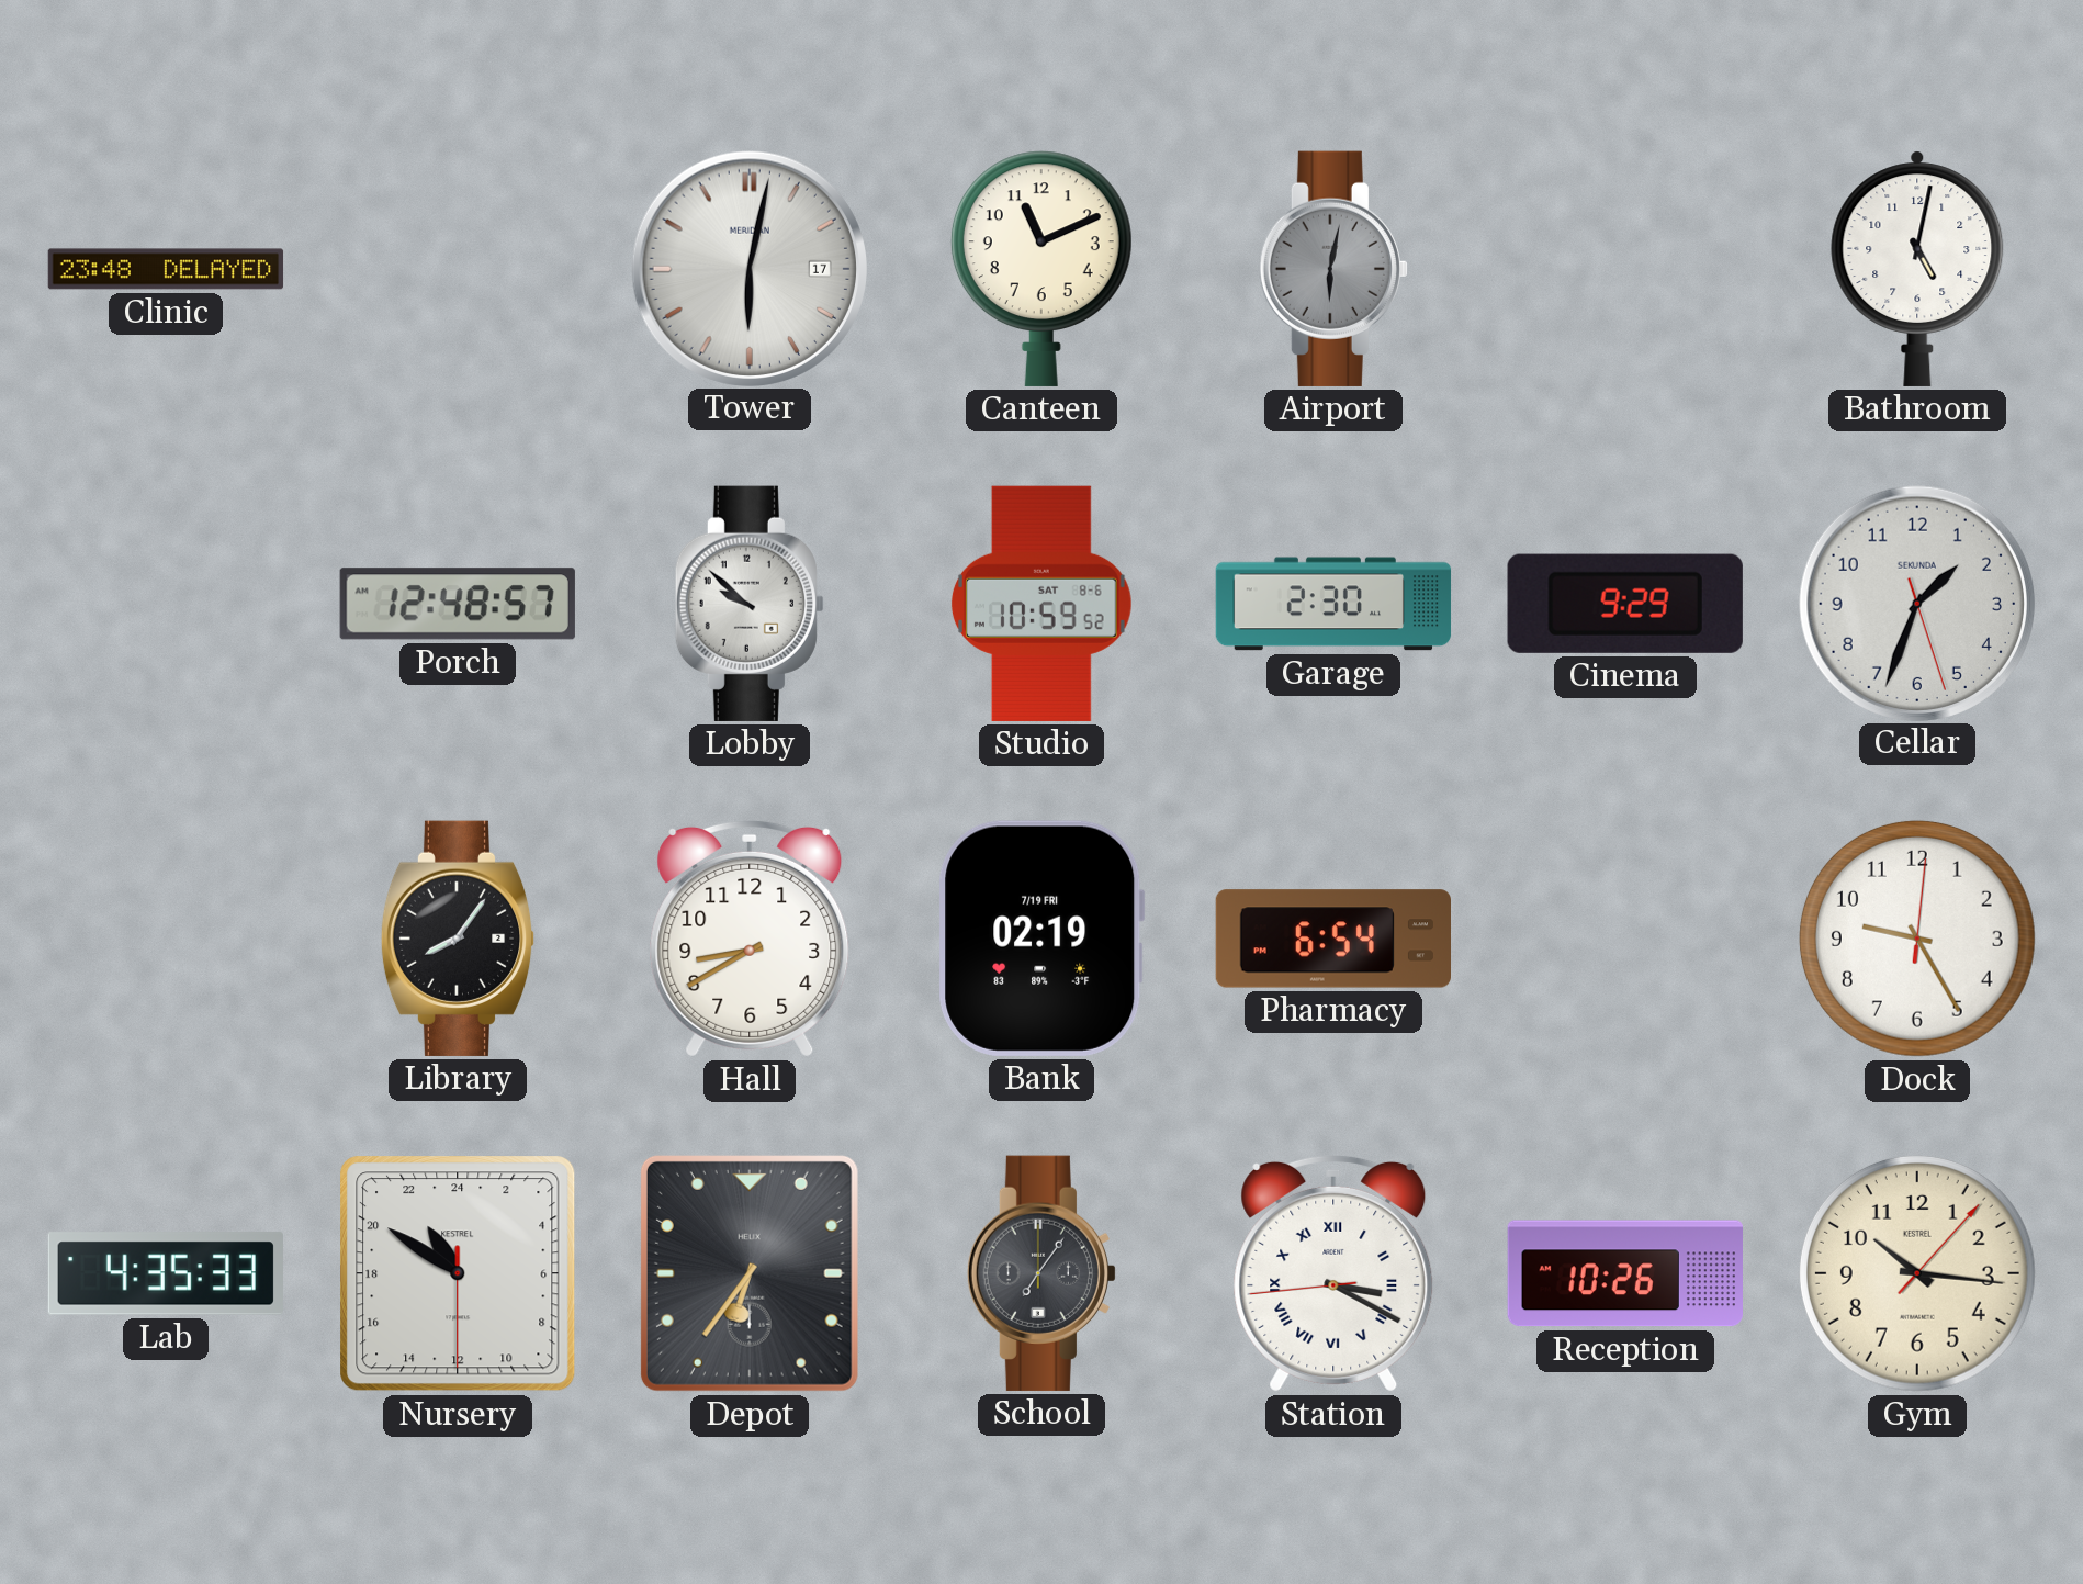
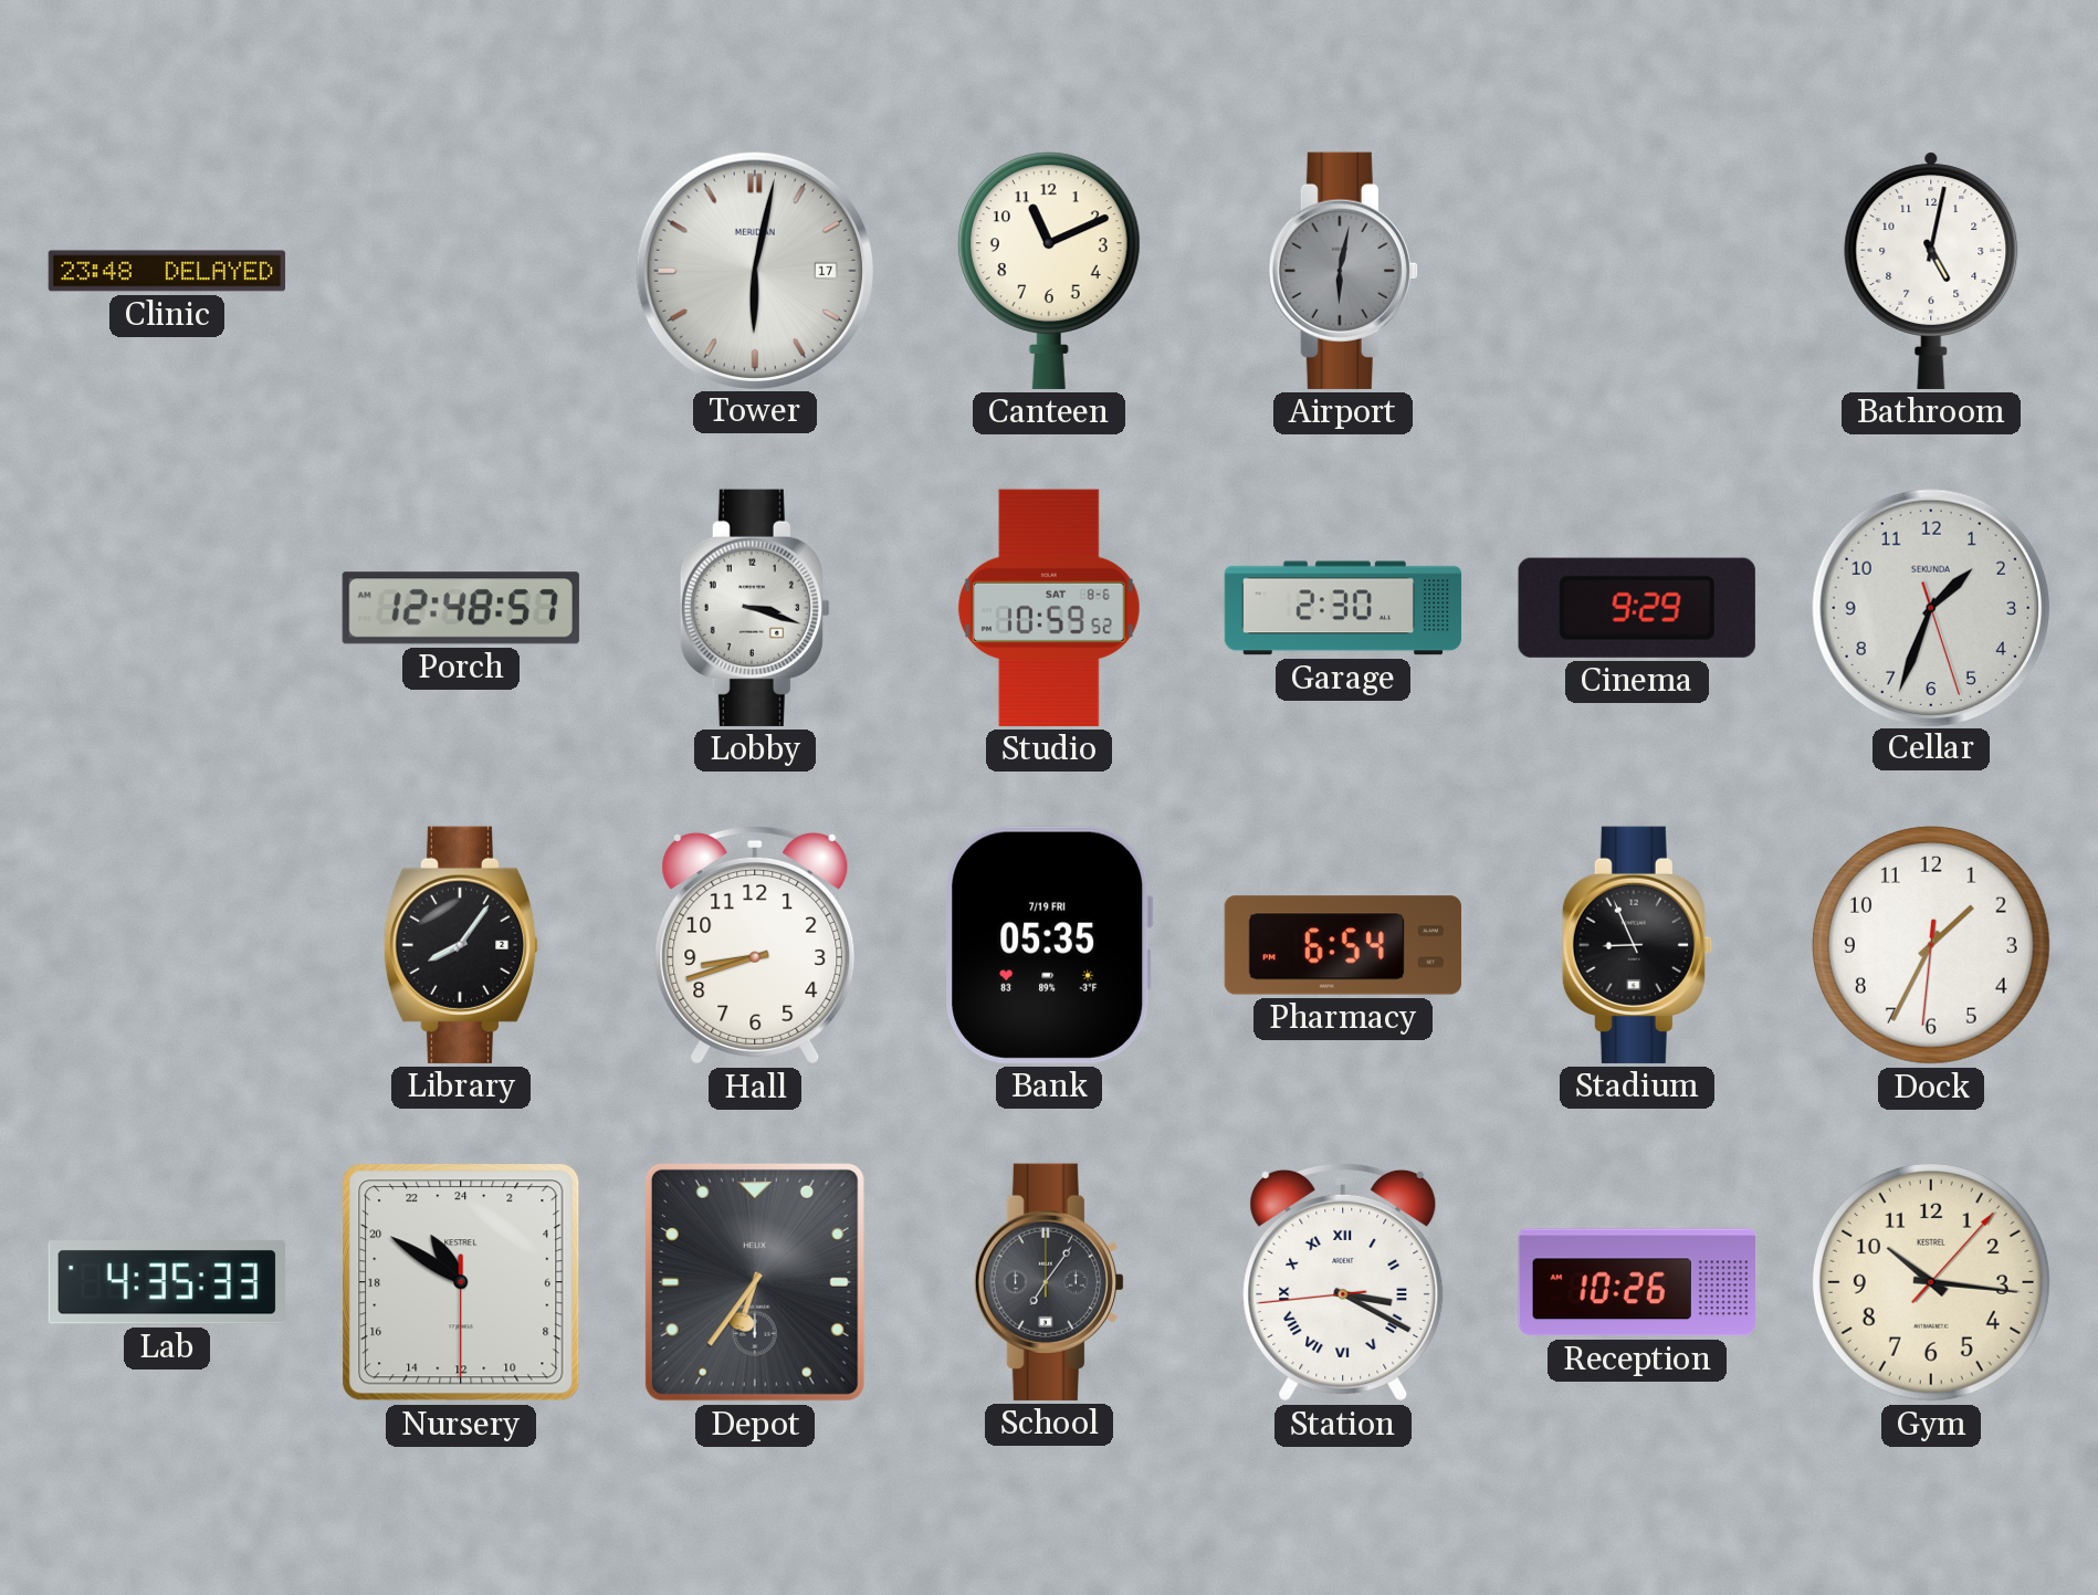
Lobby: 9:52 -> 3:18
Hall: 8:40 -> 8:42
Bank: 02:19 -> 05:35
Stadium: none -> 8:56
Dock: 9:25 -> 1:34
